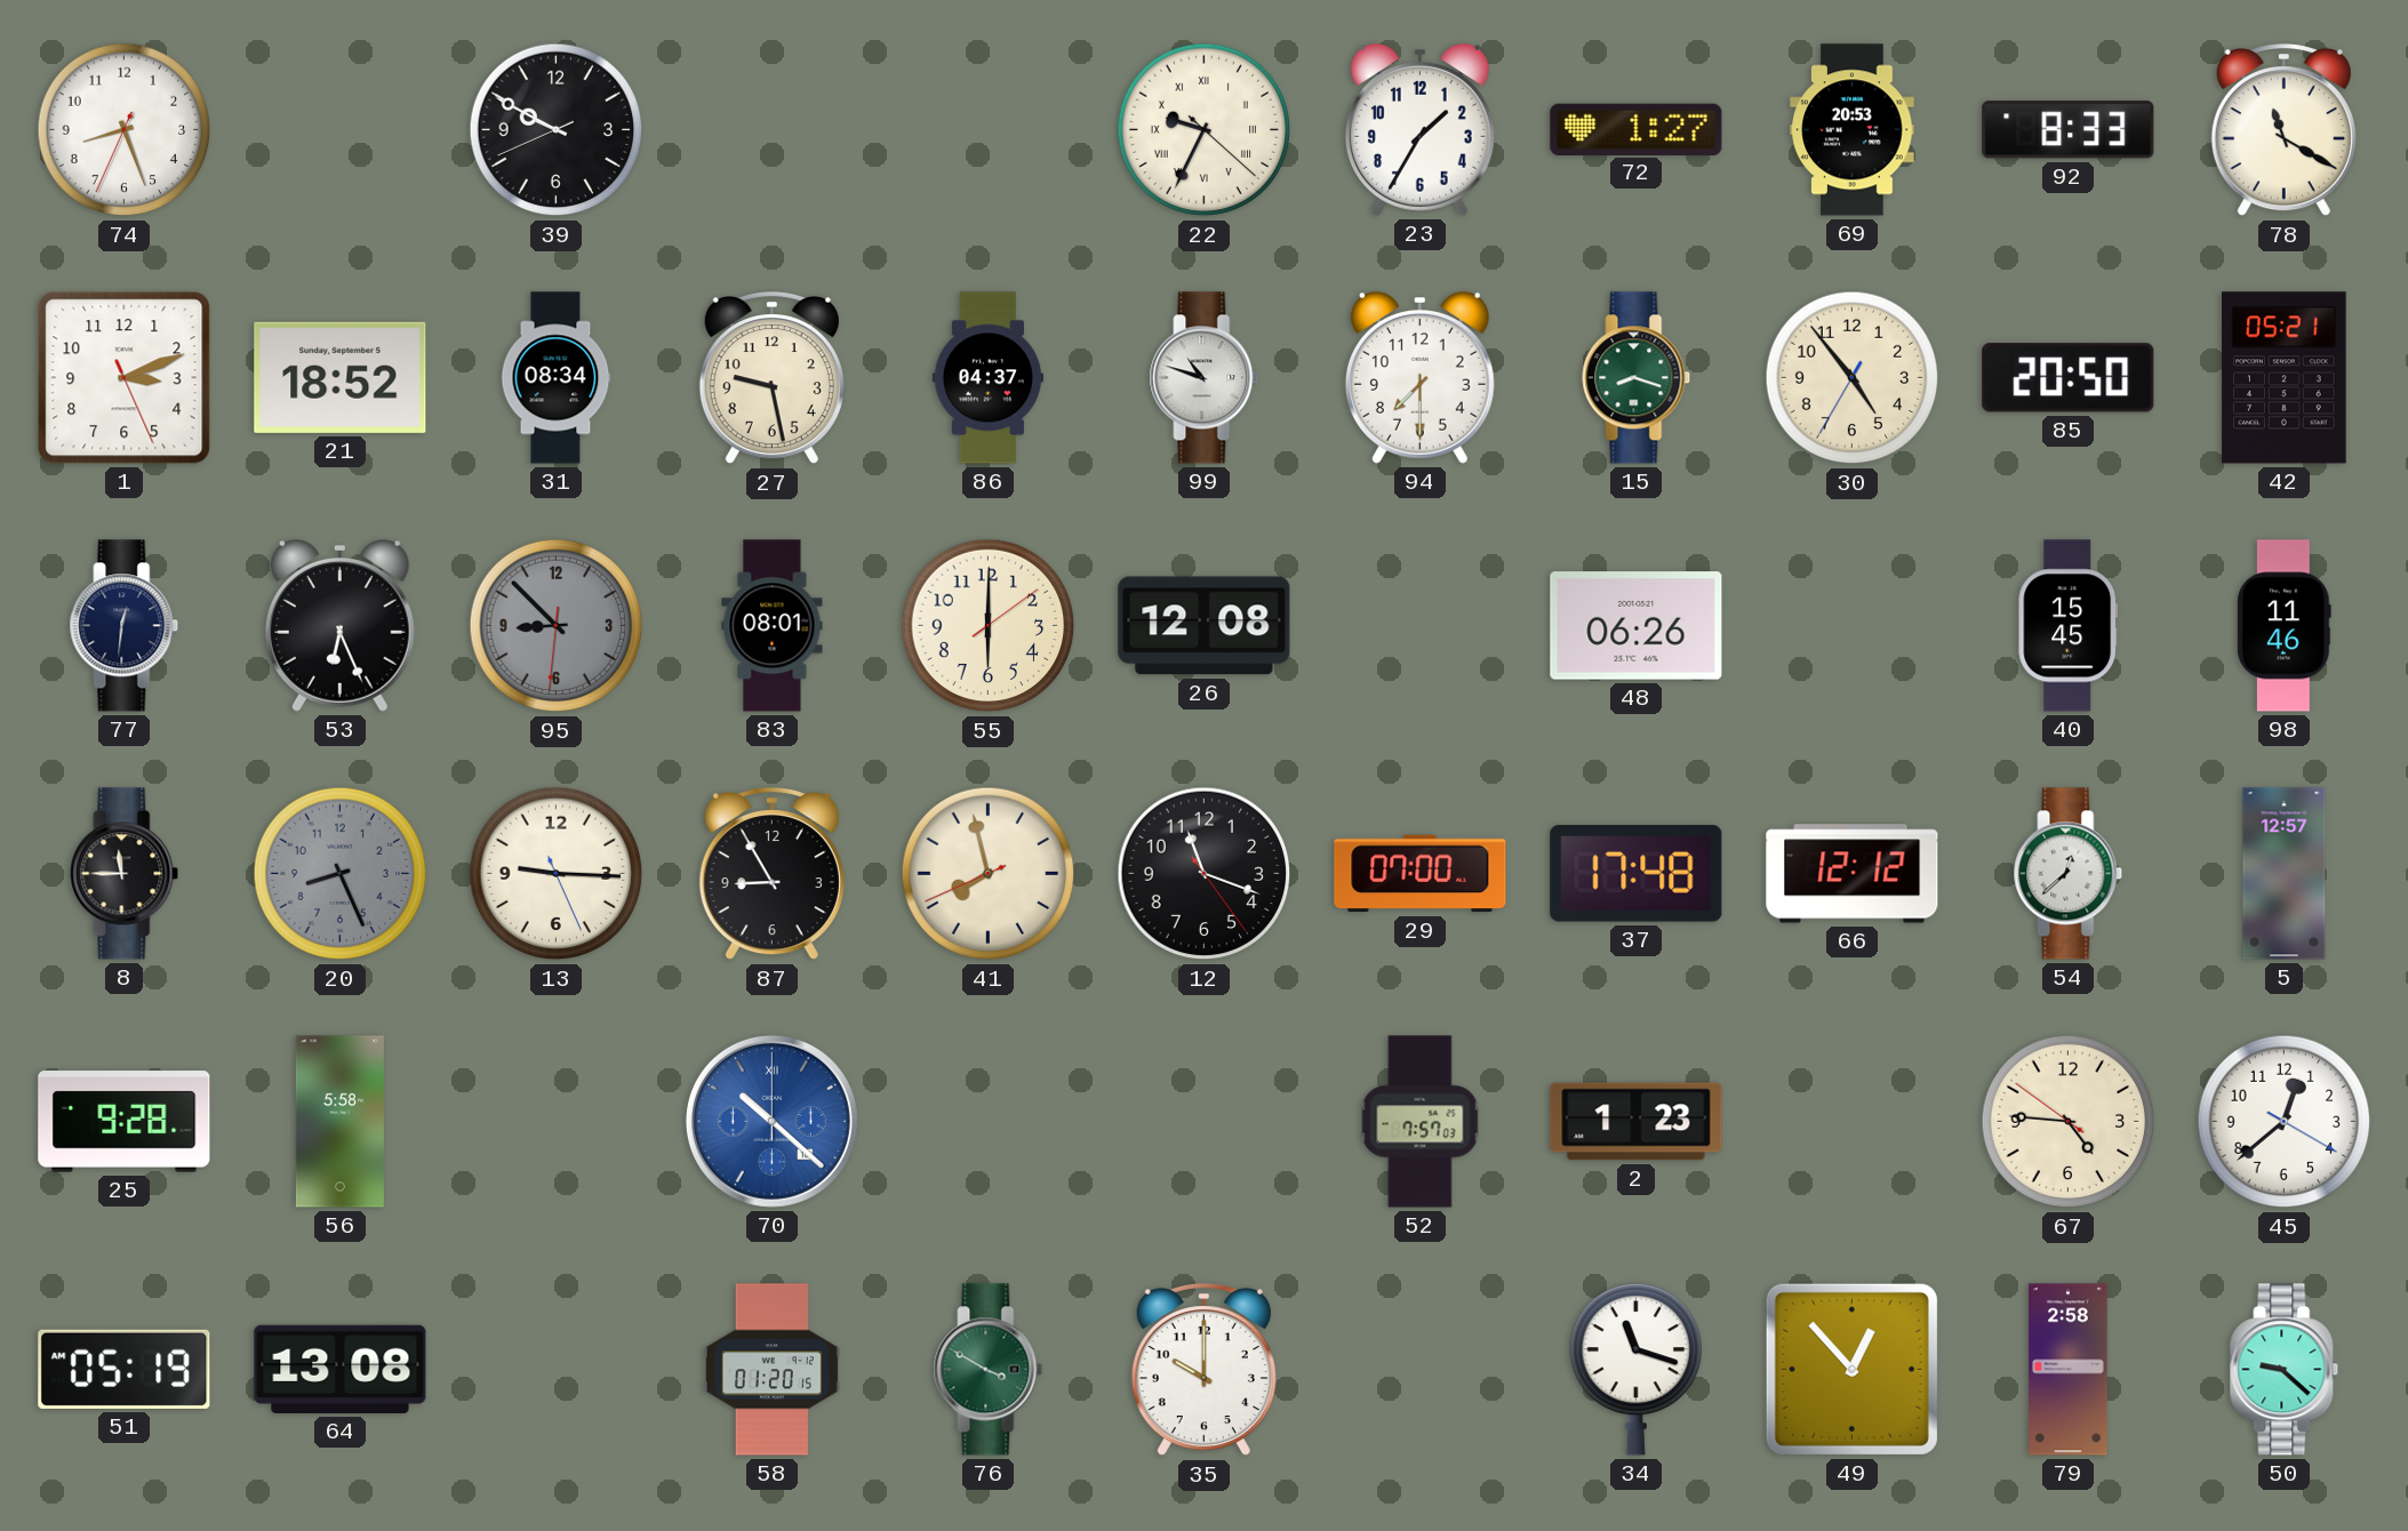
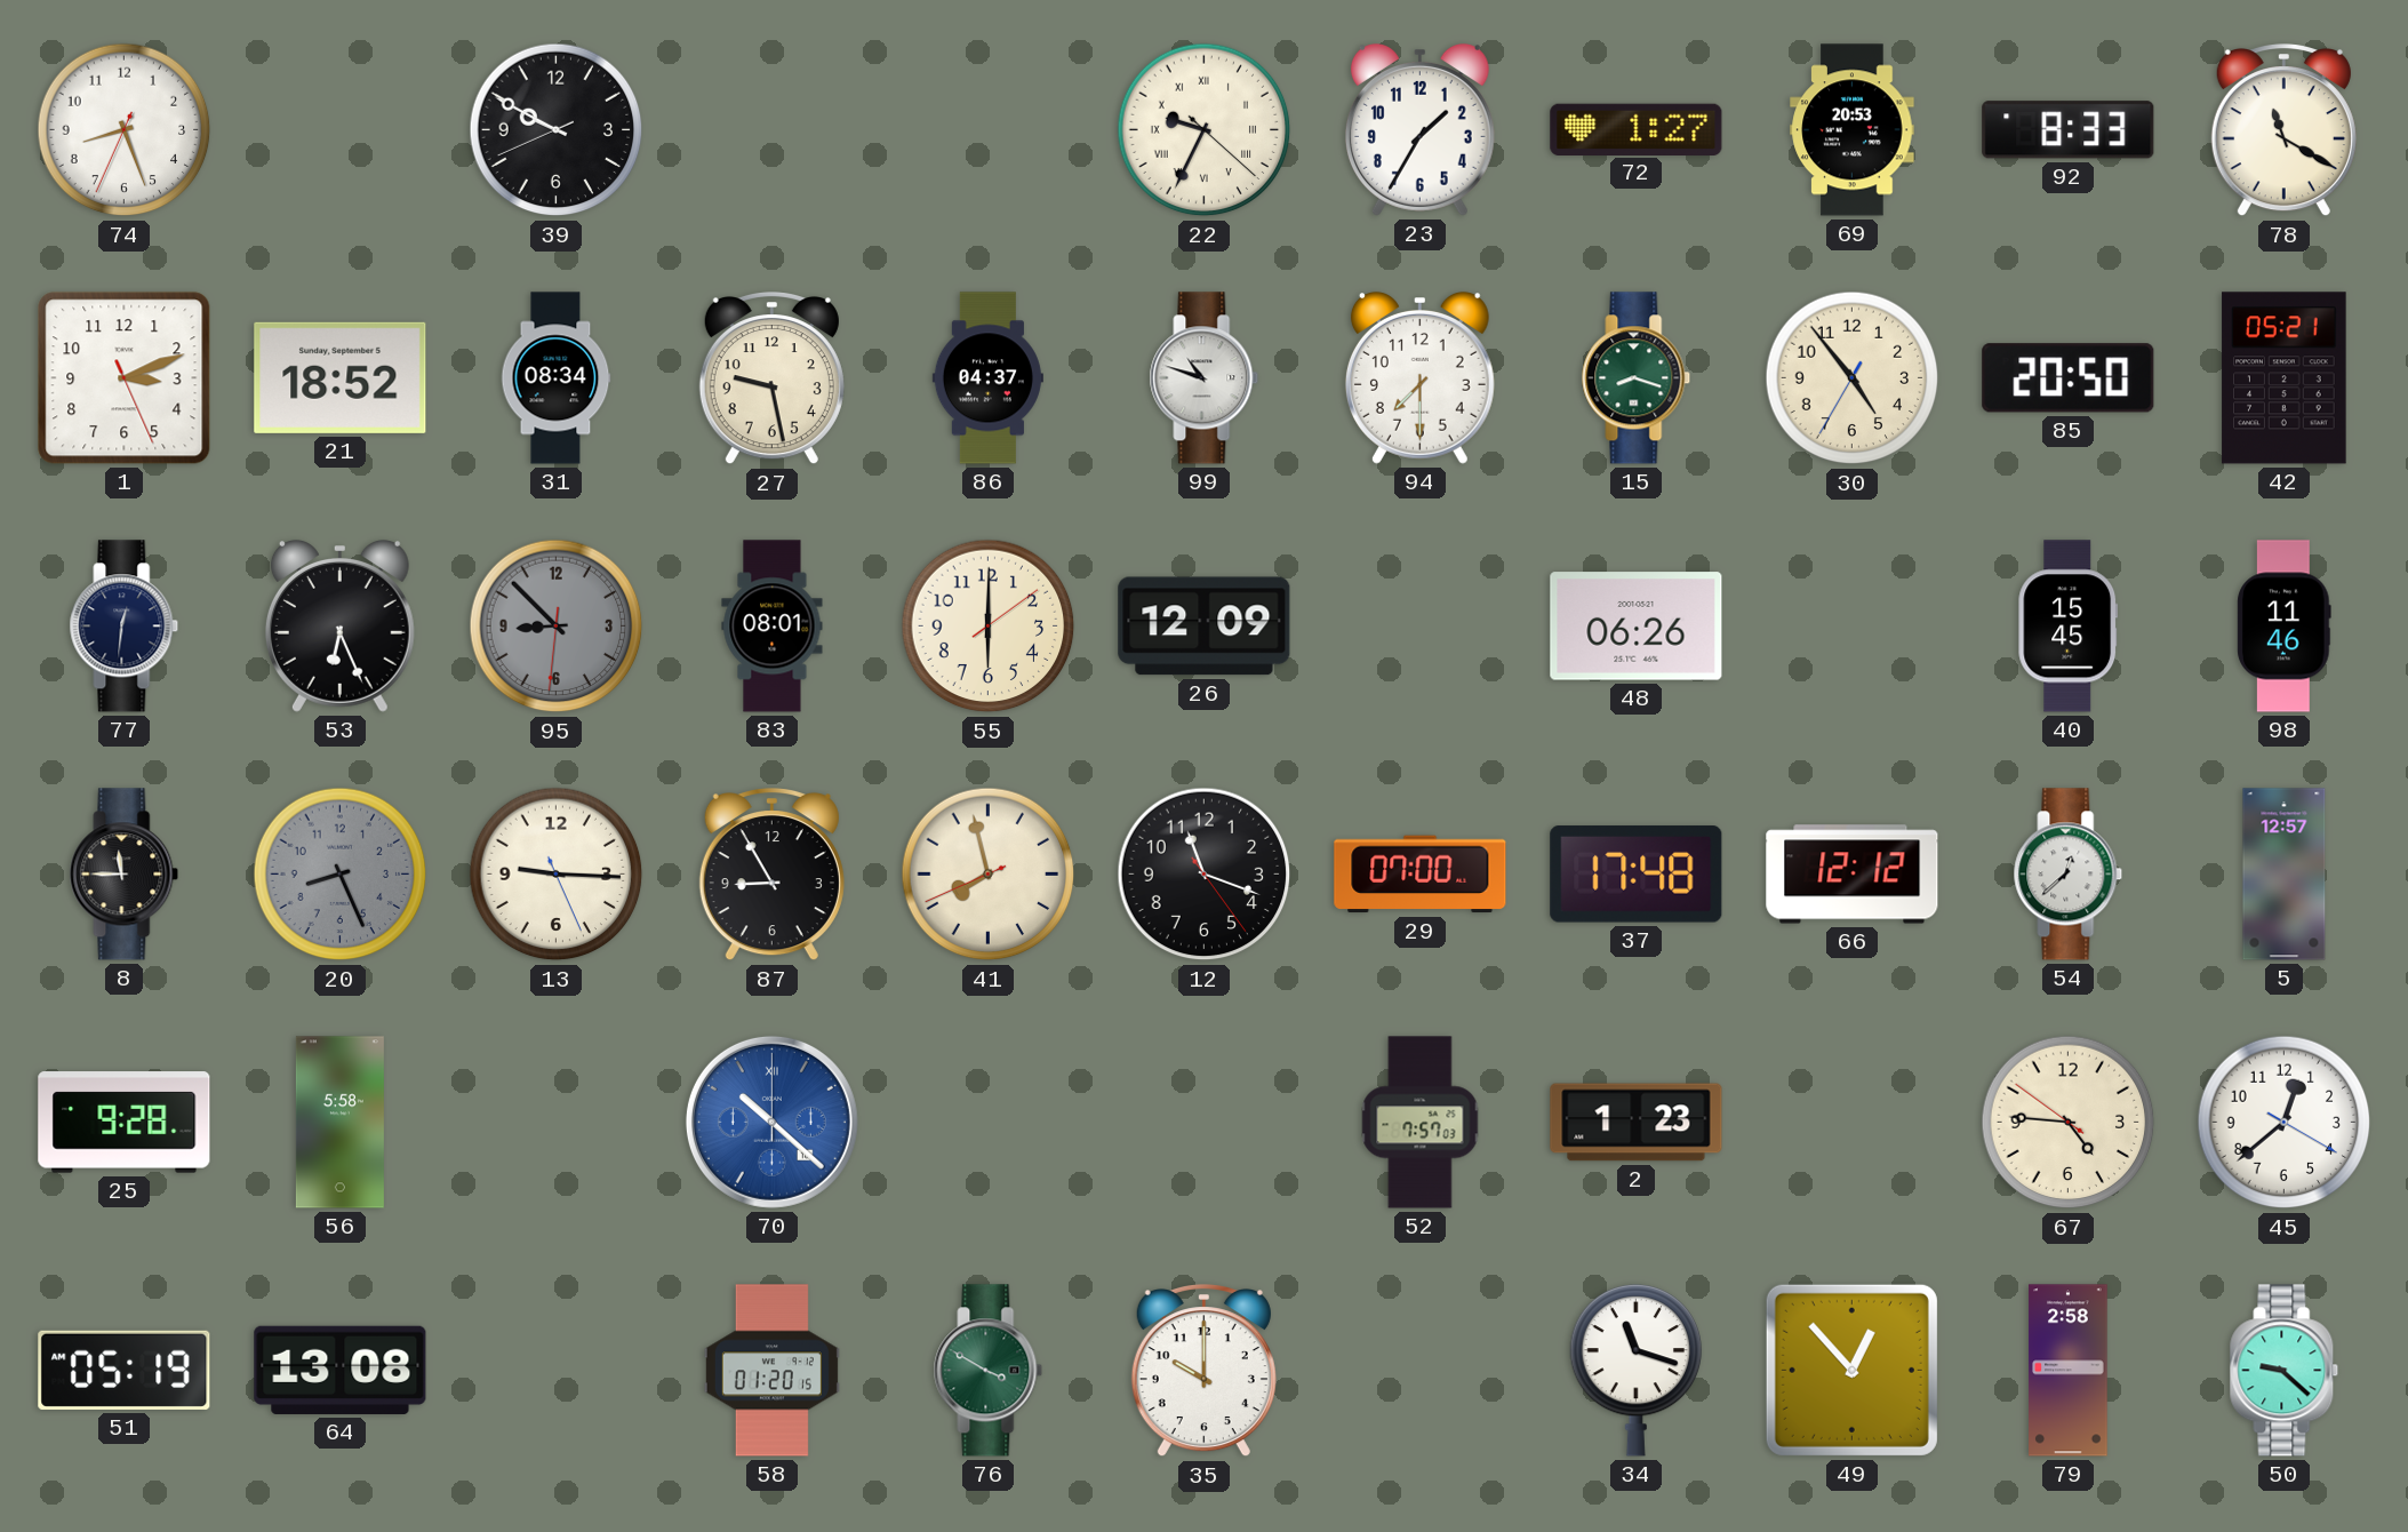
26: 12:08 -> 12:09
